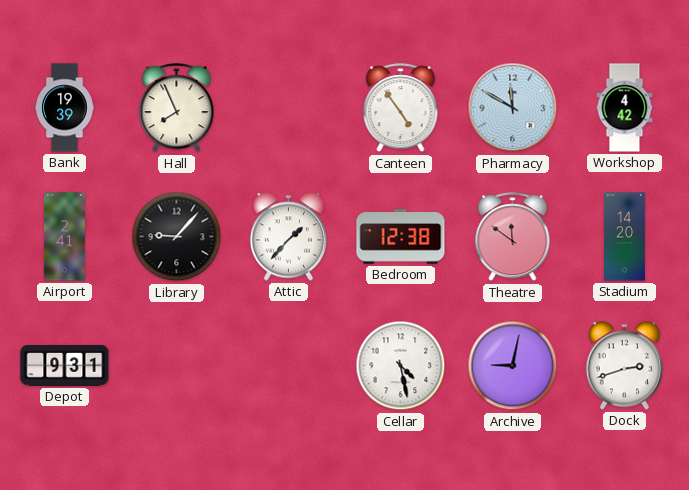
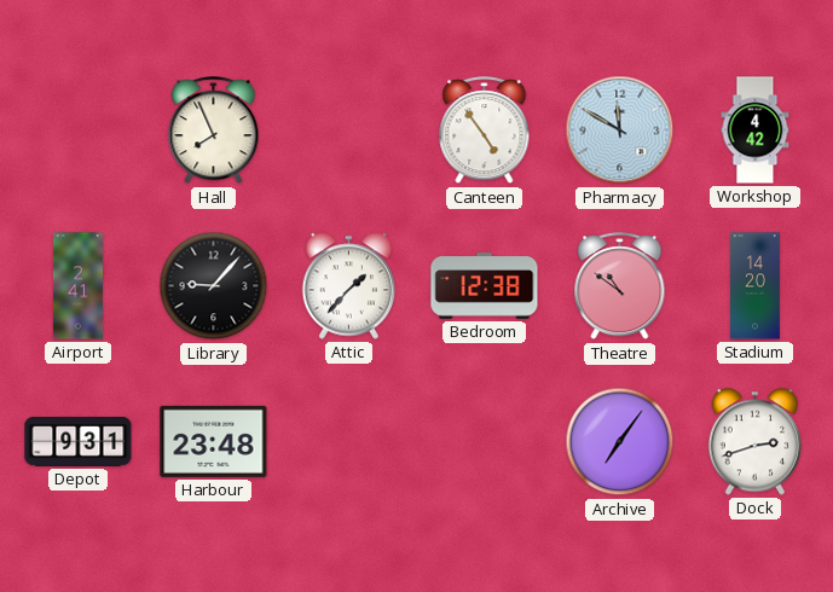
Bank: 19:39 -> none
Theatre: 11:51 -> 10:51
Harbour: none -> 23:48
Cellar: 4:28 -> none
Archive: 9:02 -> 7:06
